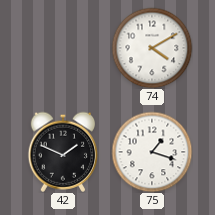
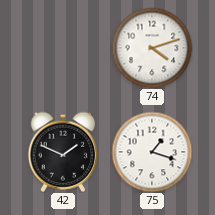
74: 4:10 -> 4:12
